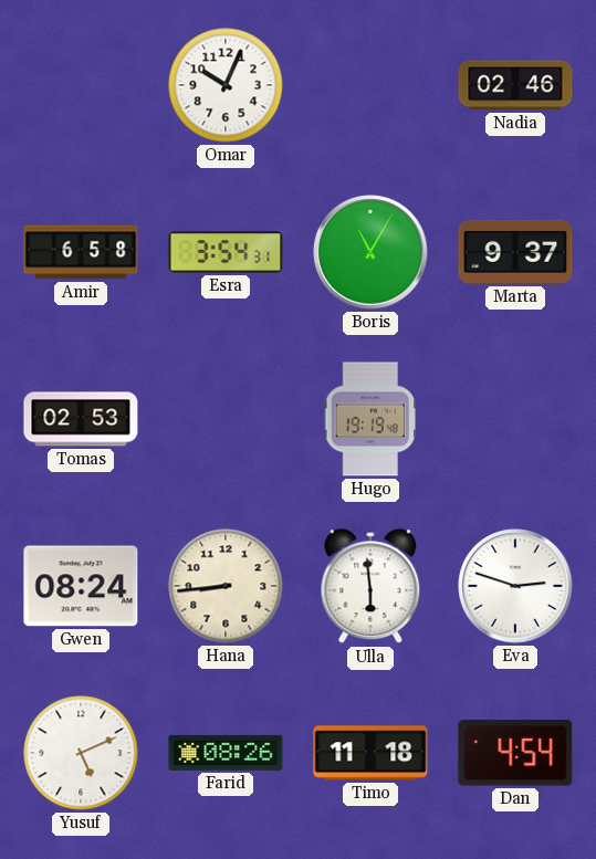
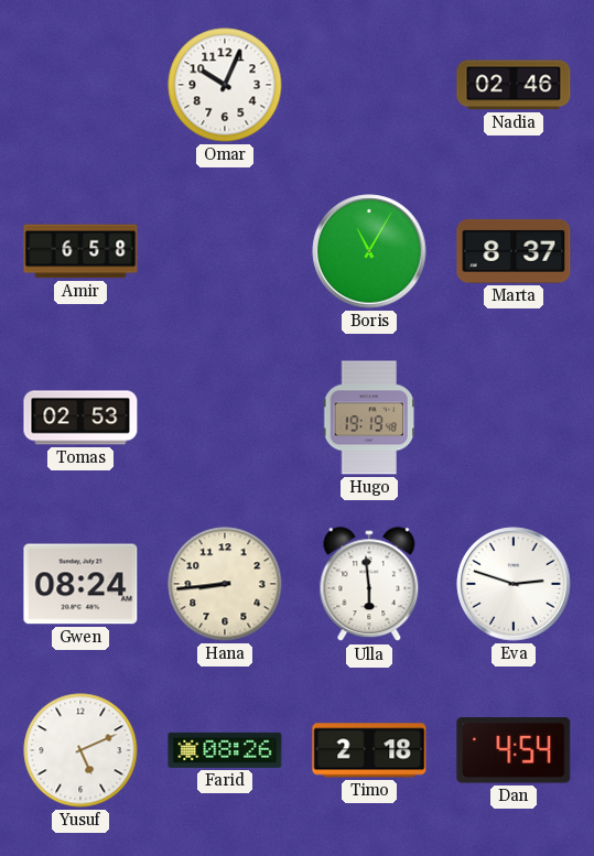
Esra: 3:54 -> none
Marta: 9:37 -> 8:37
Timo: 11:18 -> 2:18
